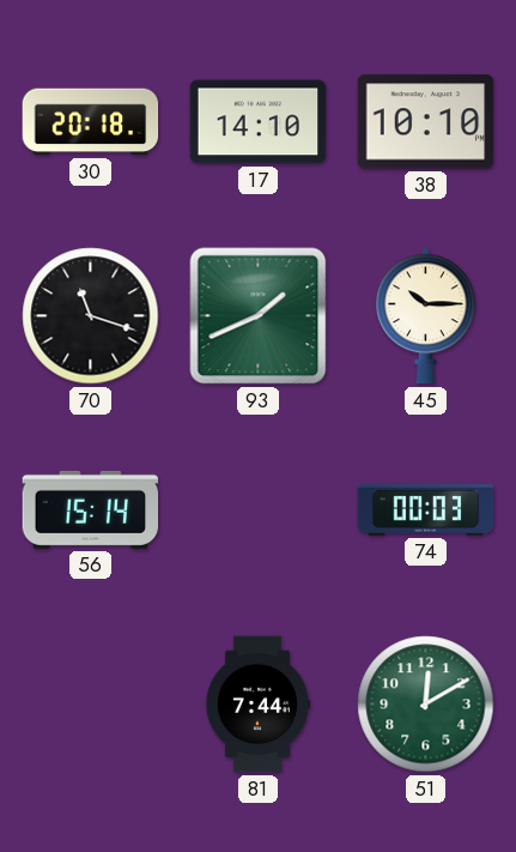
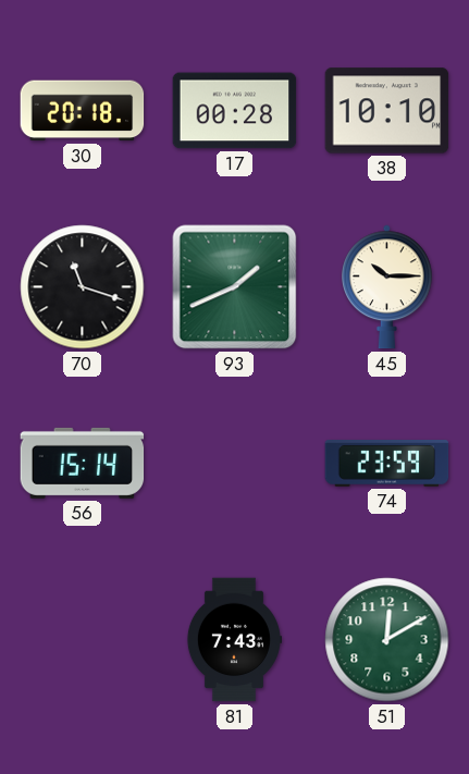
17: 14:10 -> 00:28
74: 00:03 -> 23:59
81: 7:44 -> 7:43
